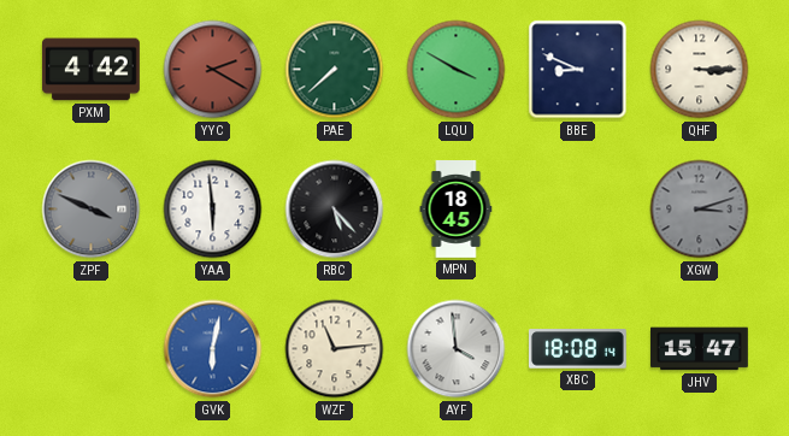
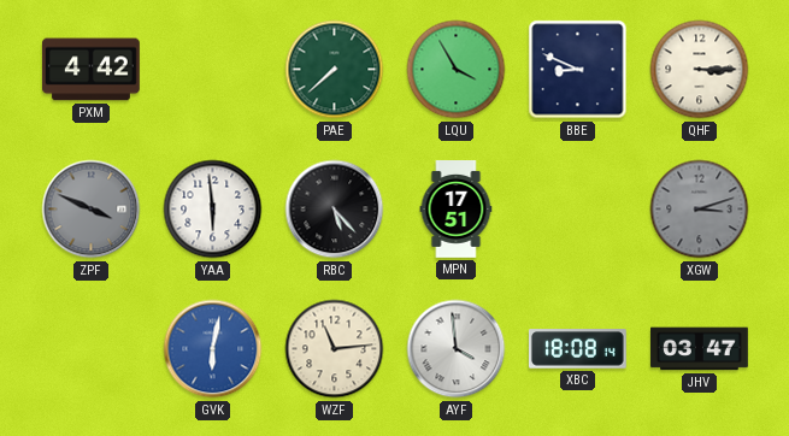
YYC: 2:20 -> none
LQU: 3:50 -> 3:55
MPN: 18:45 -> 17:51
JHV: 15:47 -> 03:47
